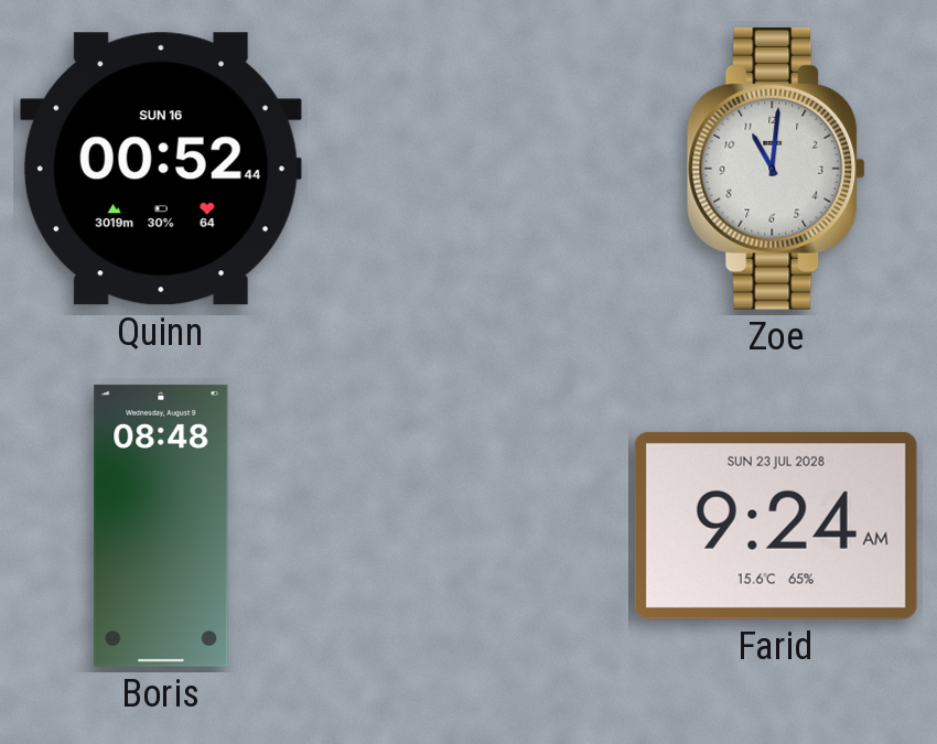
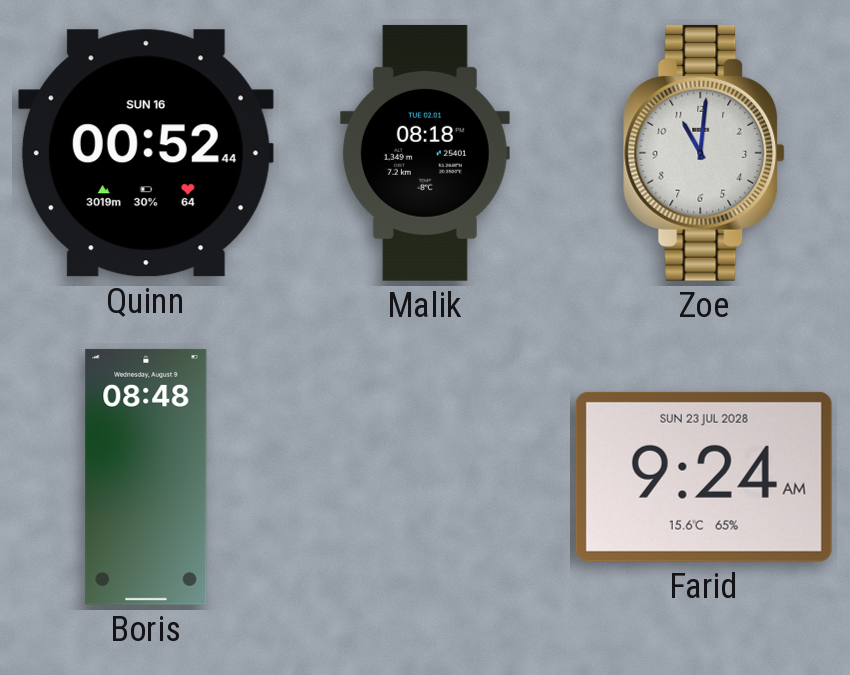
Malik: none -> 08:18
